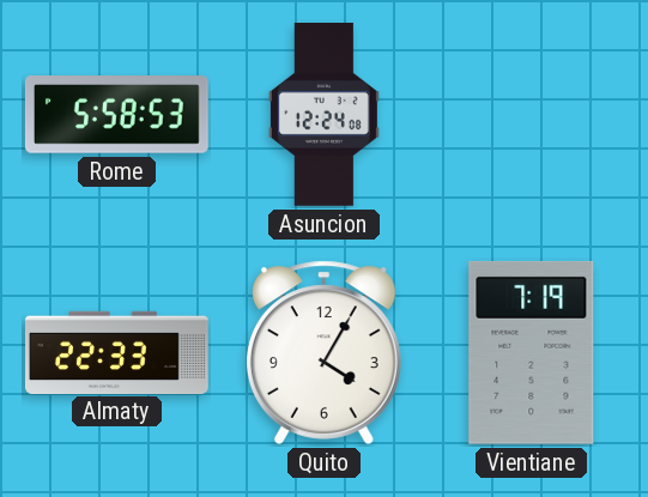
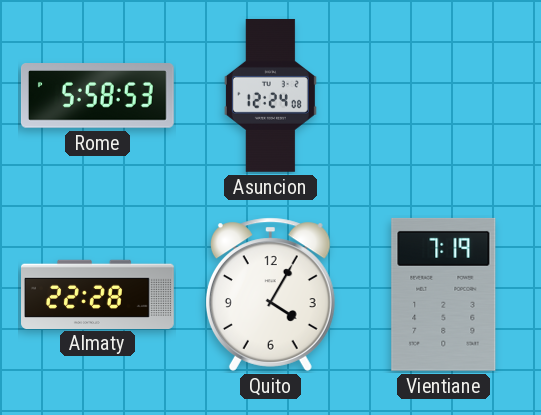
Almaty: 22:33 -> 22:28
